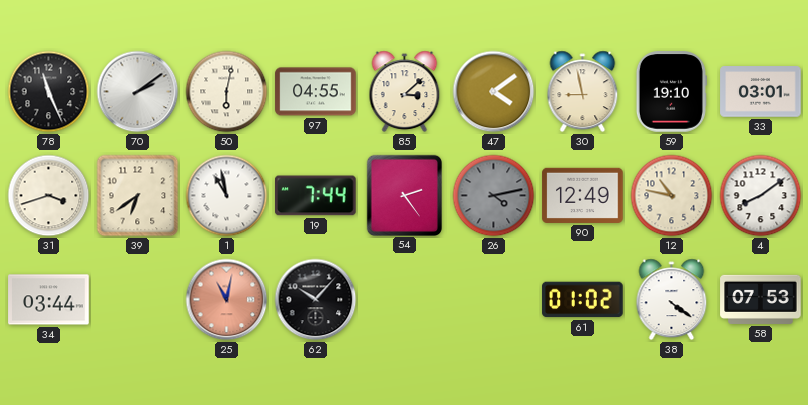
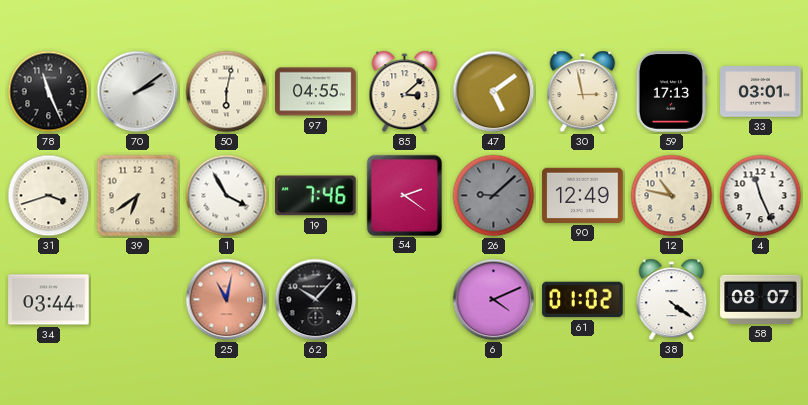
47: 4:09 -> 5:09
30: 8:58 -> 2:58
59: 19:10 -> 17:13
1: 10:58 -> 3:55
19: 7:44 -> 7:46
54: 2:24 -> 2:21
26: 4:13 -> 9:08
4: 8:09 -> 11:26
6: none -> 4:11
58: 07:53 -> 08:07
